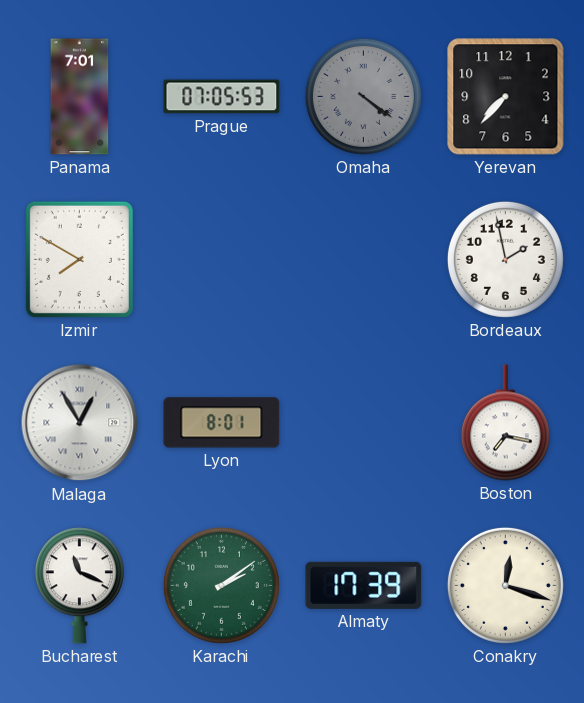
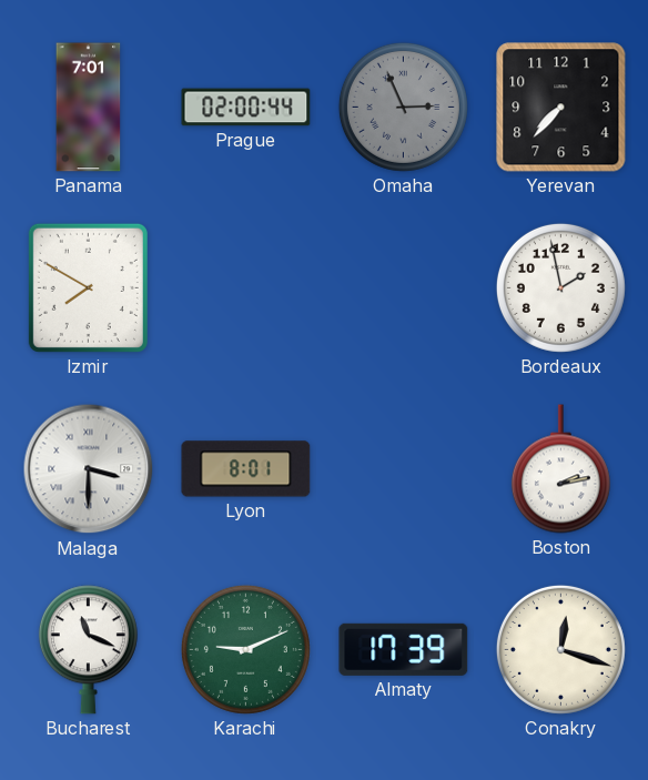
Prague: 07:05 -> 02:00
Omaha: 4:21 -> 2:56
Malaga: 12:55 -> 3:30
Boston: 7:17 -> 2:13
Karachi: 2:09 -> 9:11
